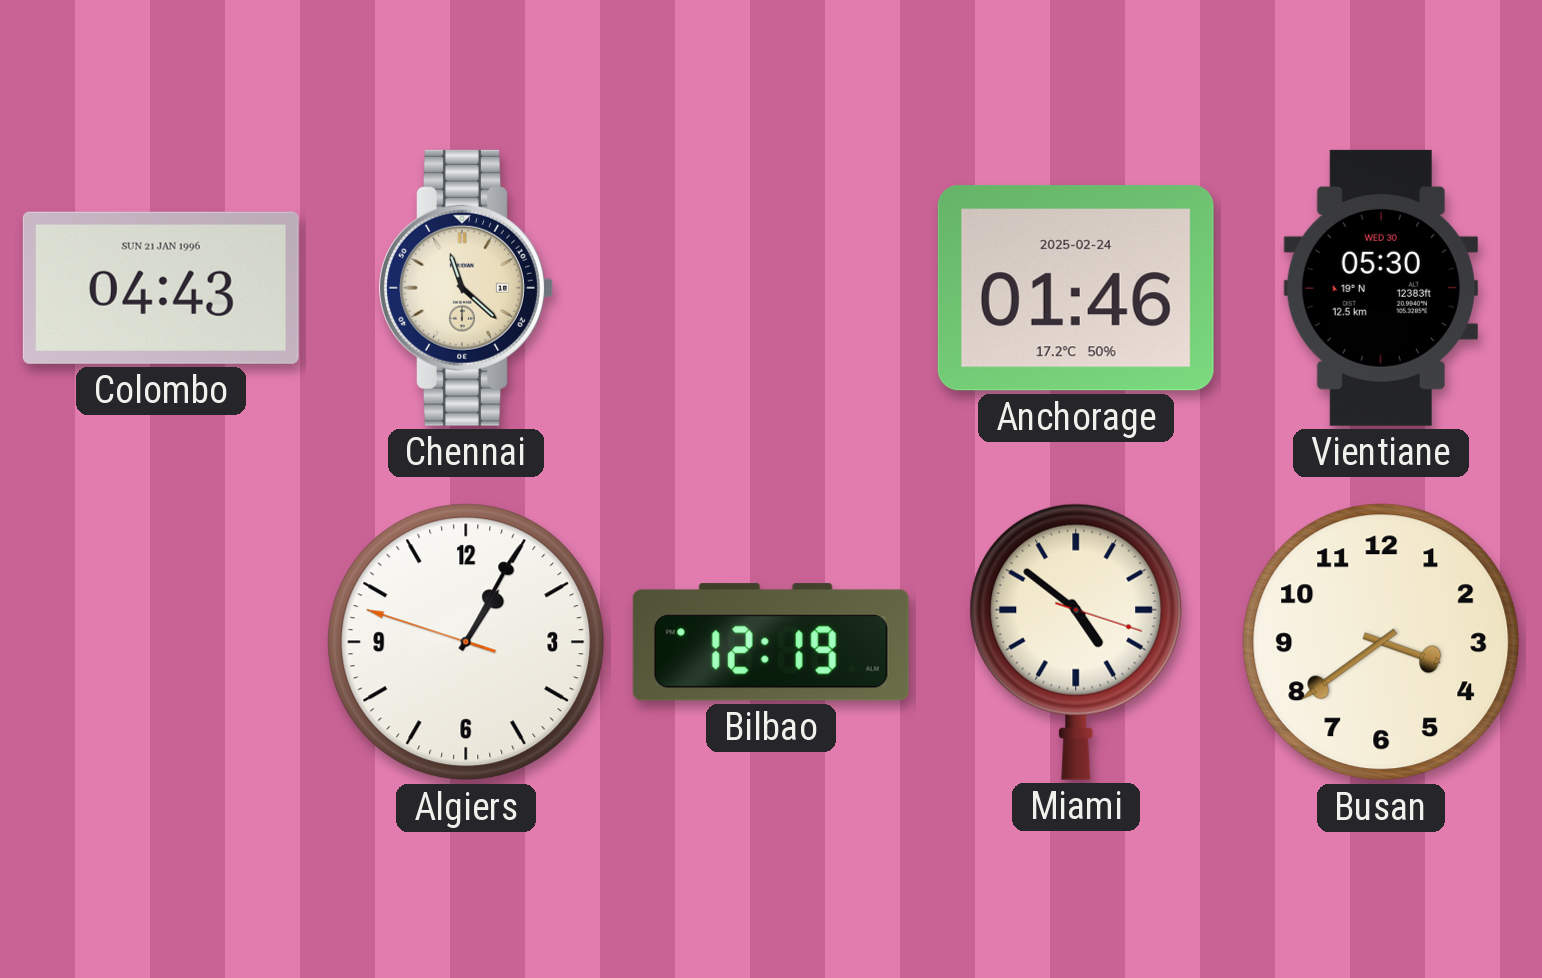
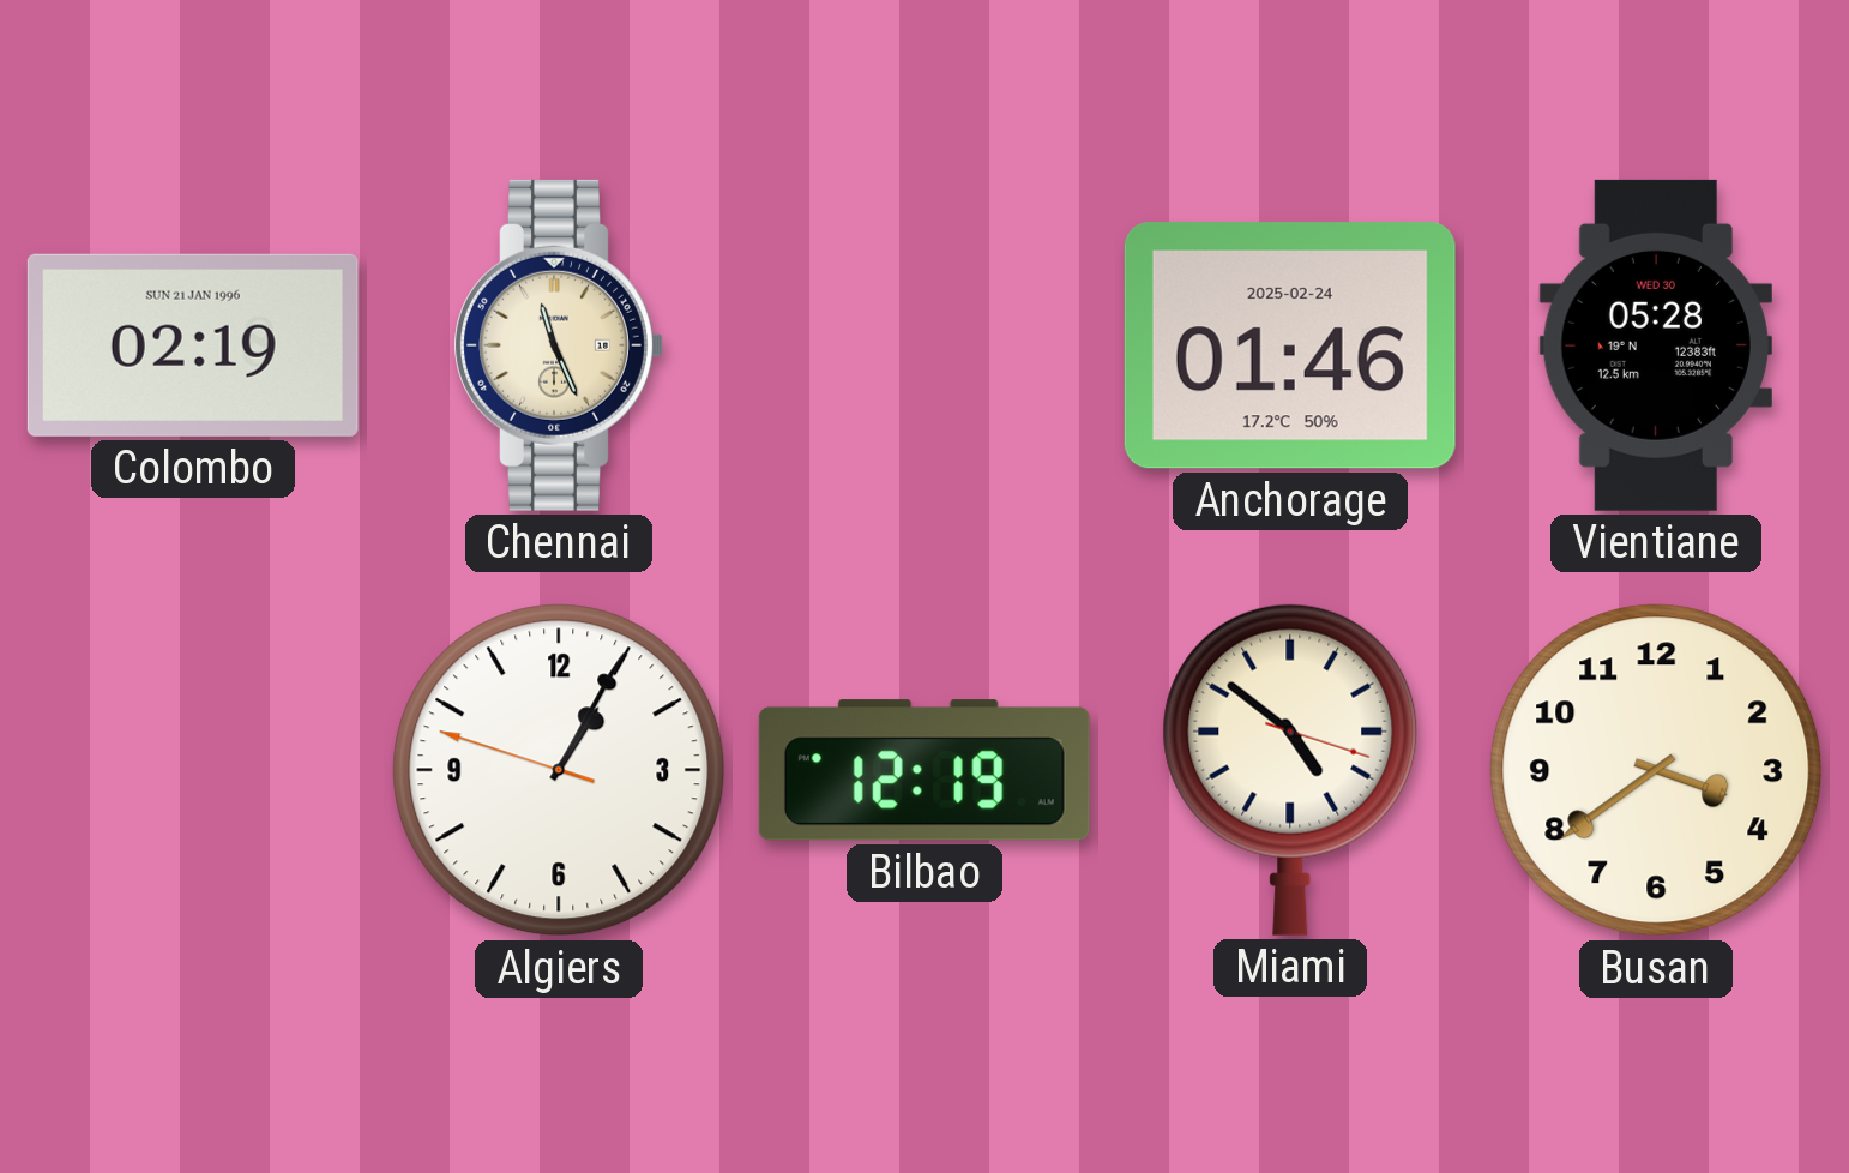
Colombo: 04:43 -> 02:19
Chennai: 11:22 -> 11:26
Vientiane: 05:30 -> 05:28
